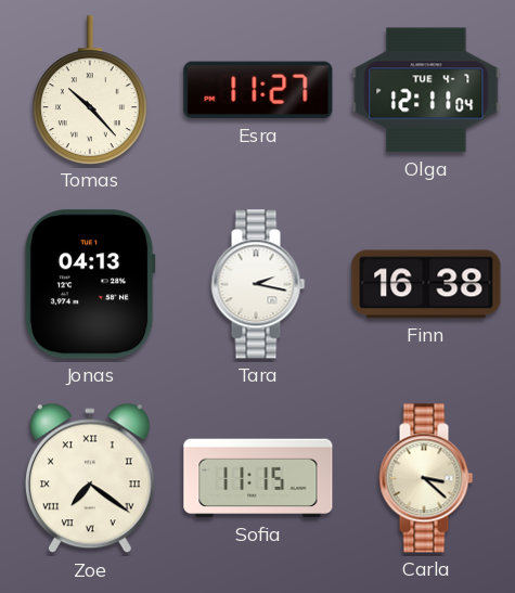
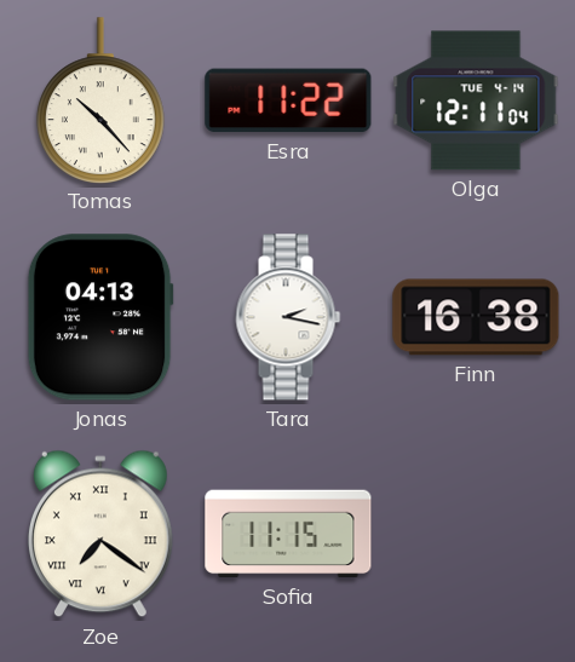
Esra: 11:27 -> 11:22
Olga date: TUE 4-7 -> TUE 4-14
Carla: 3:22 -> none
